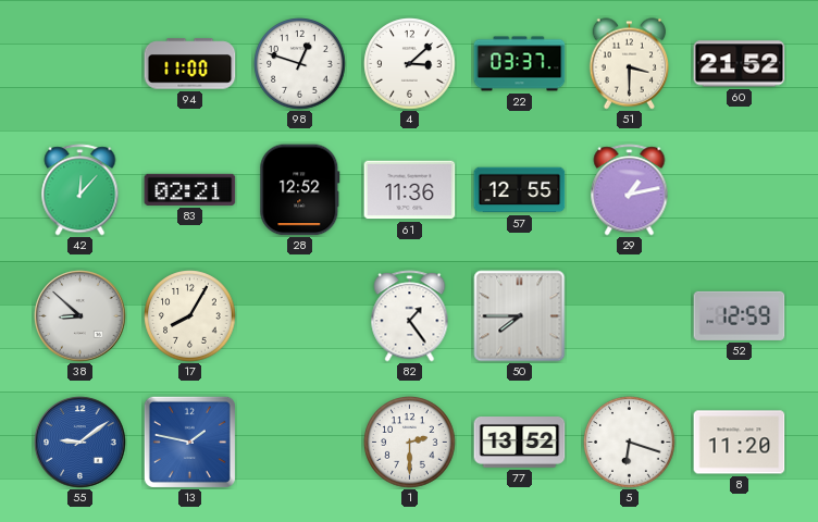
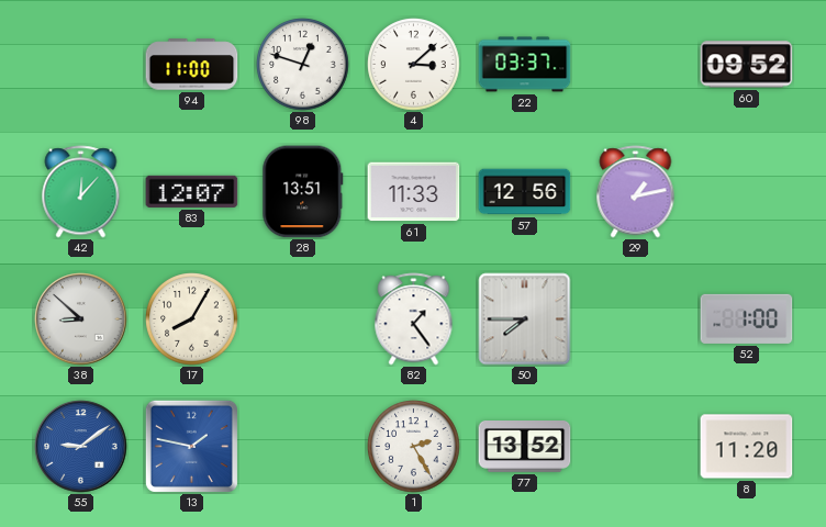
51: 3:30 -> none
60: 21:52 -> 09:52
83: 02:21 -> 12:07
28: 12:52 -> 13:51
61: 11:36 -> 11:33
57: 12:55 -> 12:56
52: 12:59 -> 1:00
1: 2:30 -> 2:25
5: 6:18 -> none
